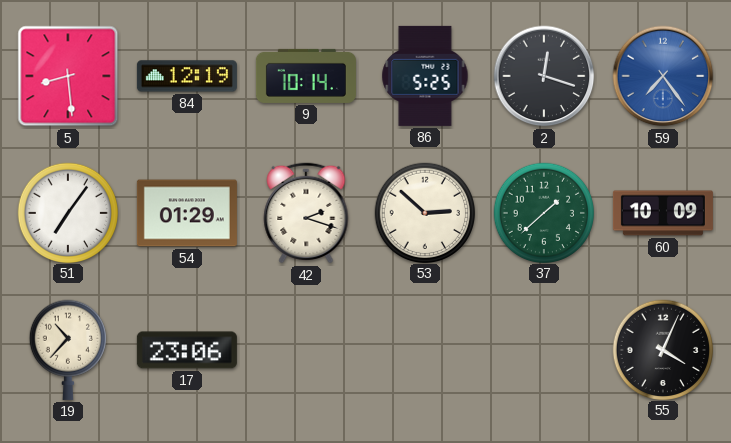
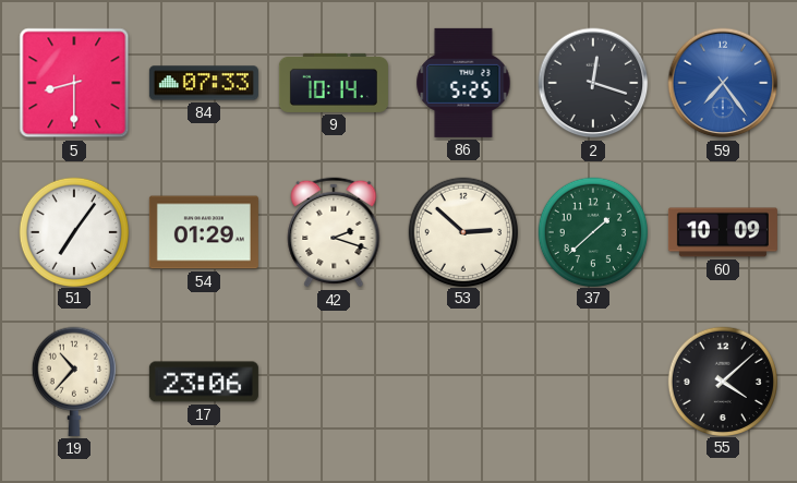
5: 8:29 -> 8:30
84: 12:19 -> 07:33
55: 4:04 -> 4:08
